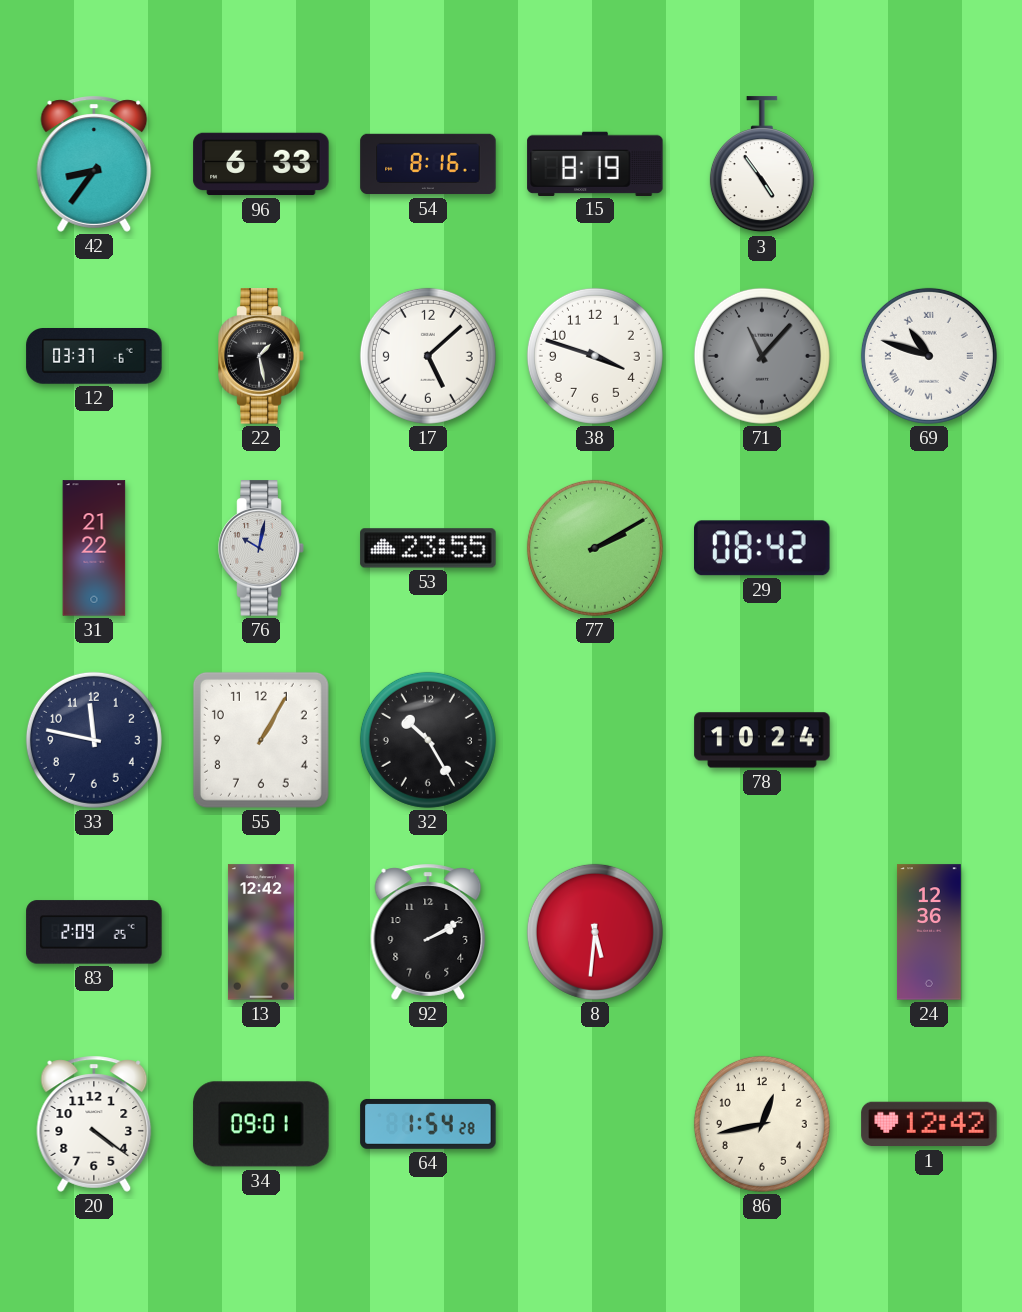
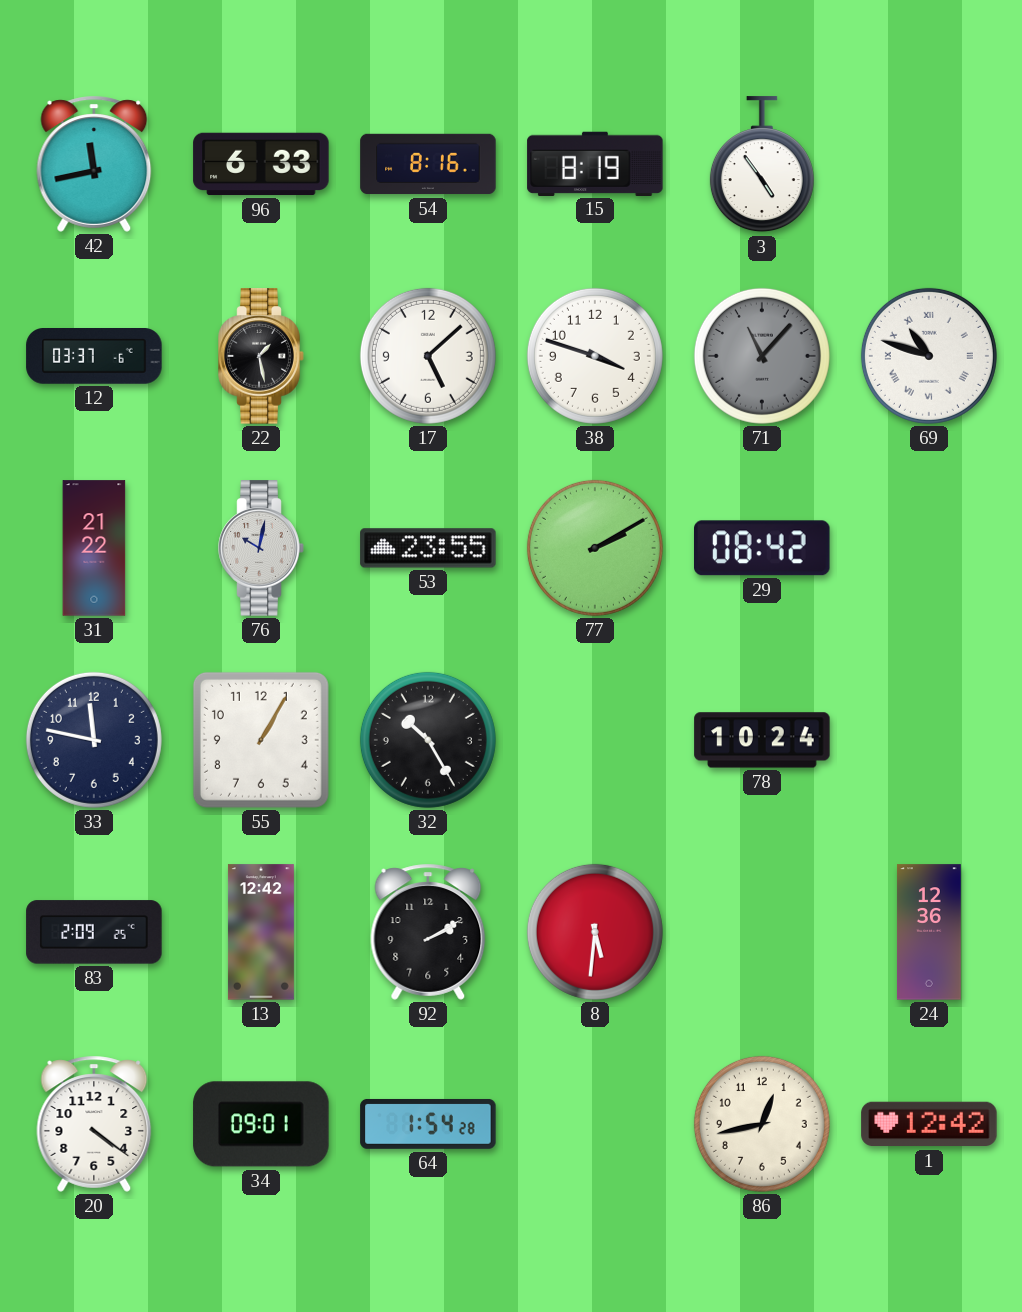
42: 8:36 -> 11:43
